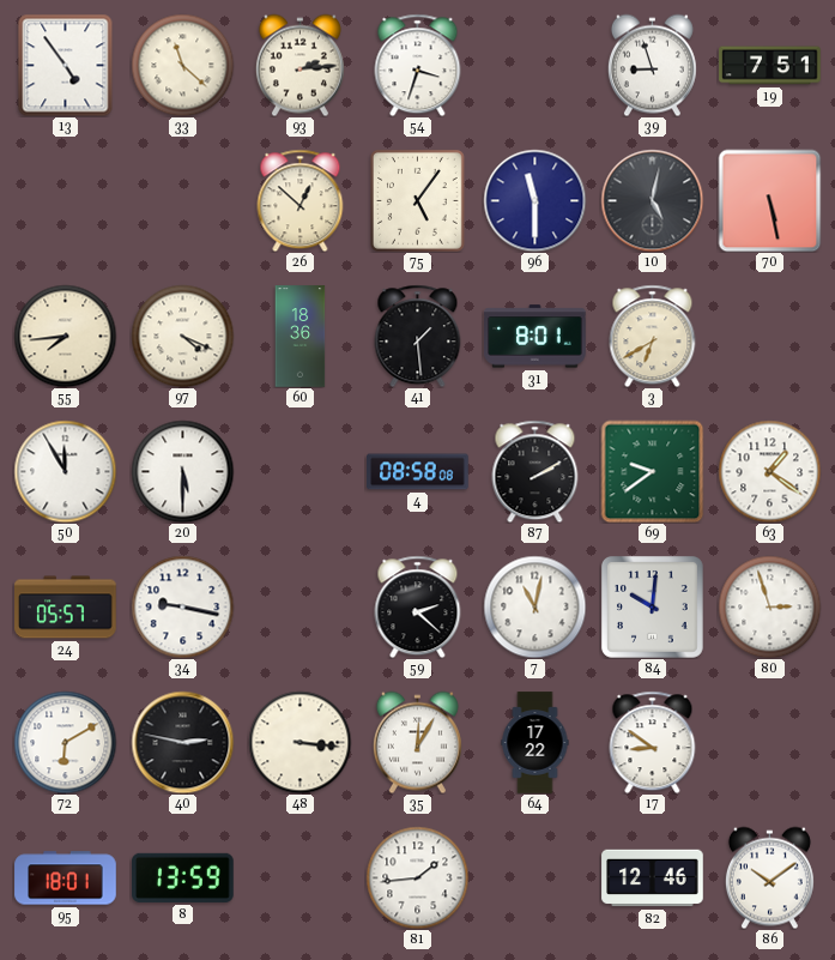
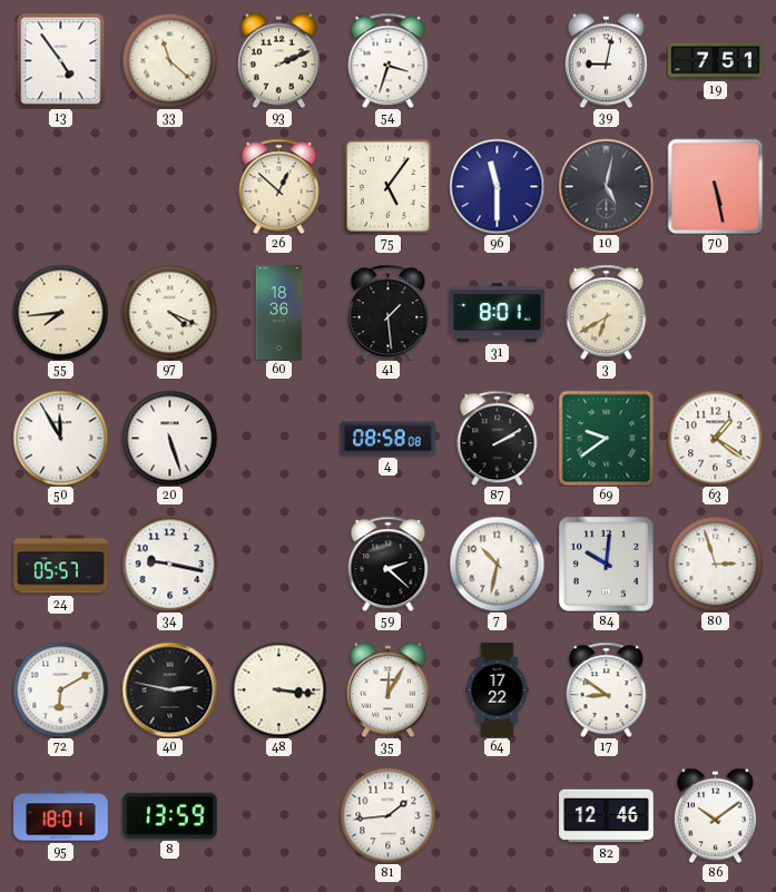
93: 2:14 -> 2:11
39: 8:57 -> 9:02
20: 5:30 -> 5:27
7: 11:02 -> 10:32
